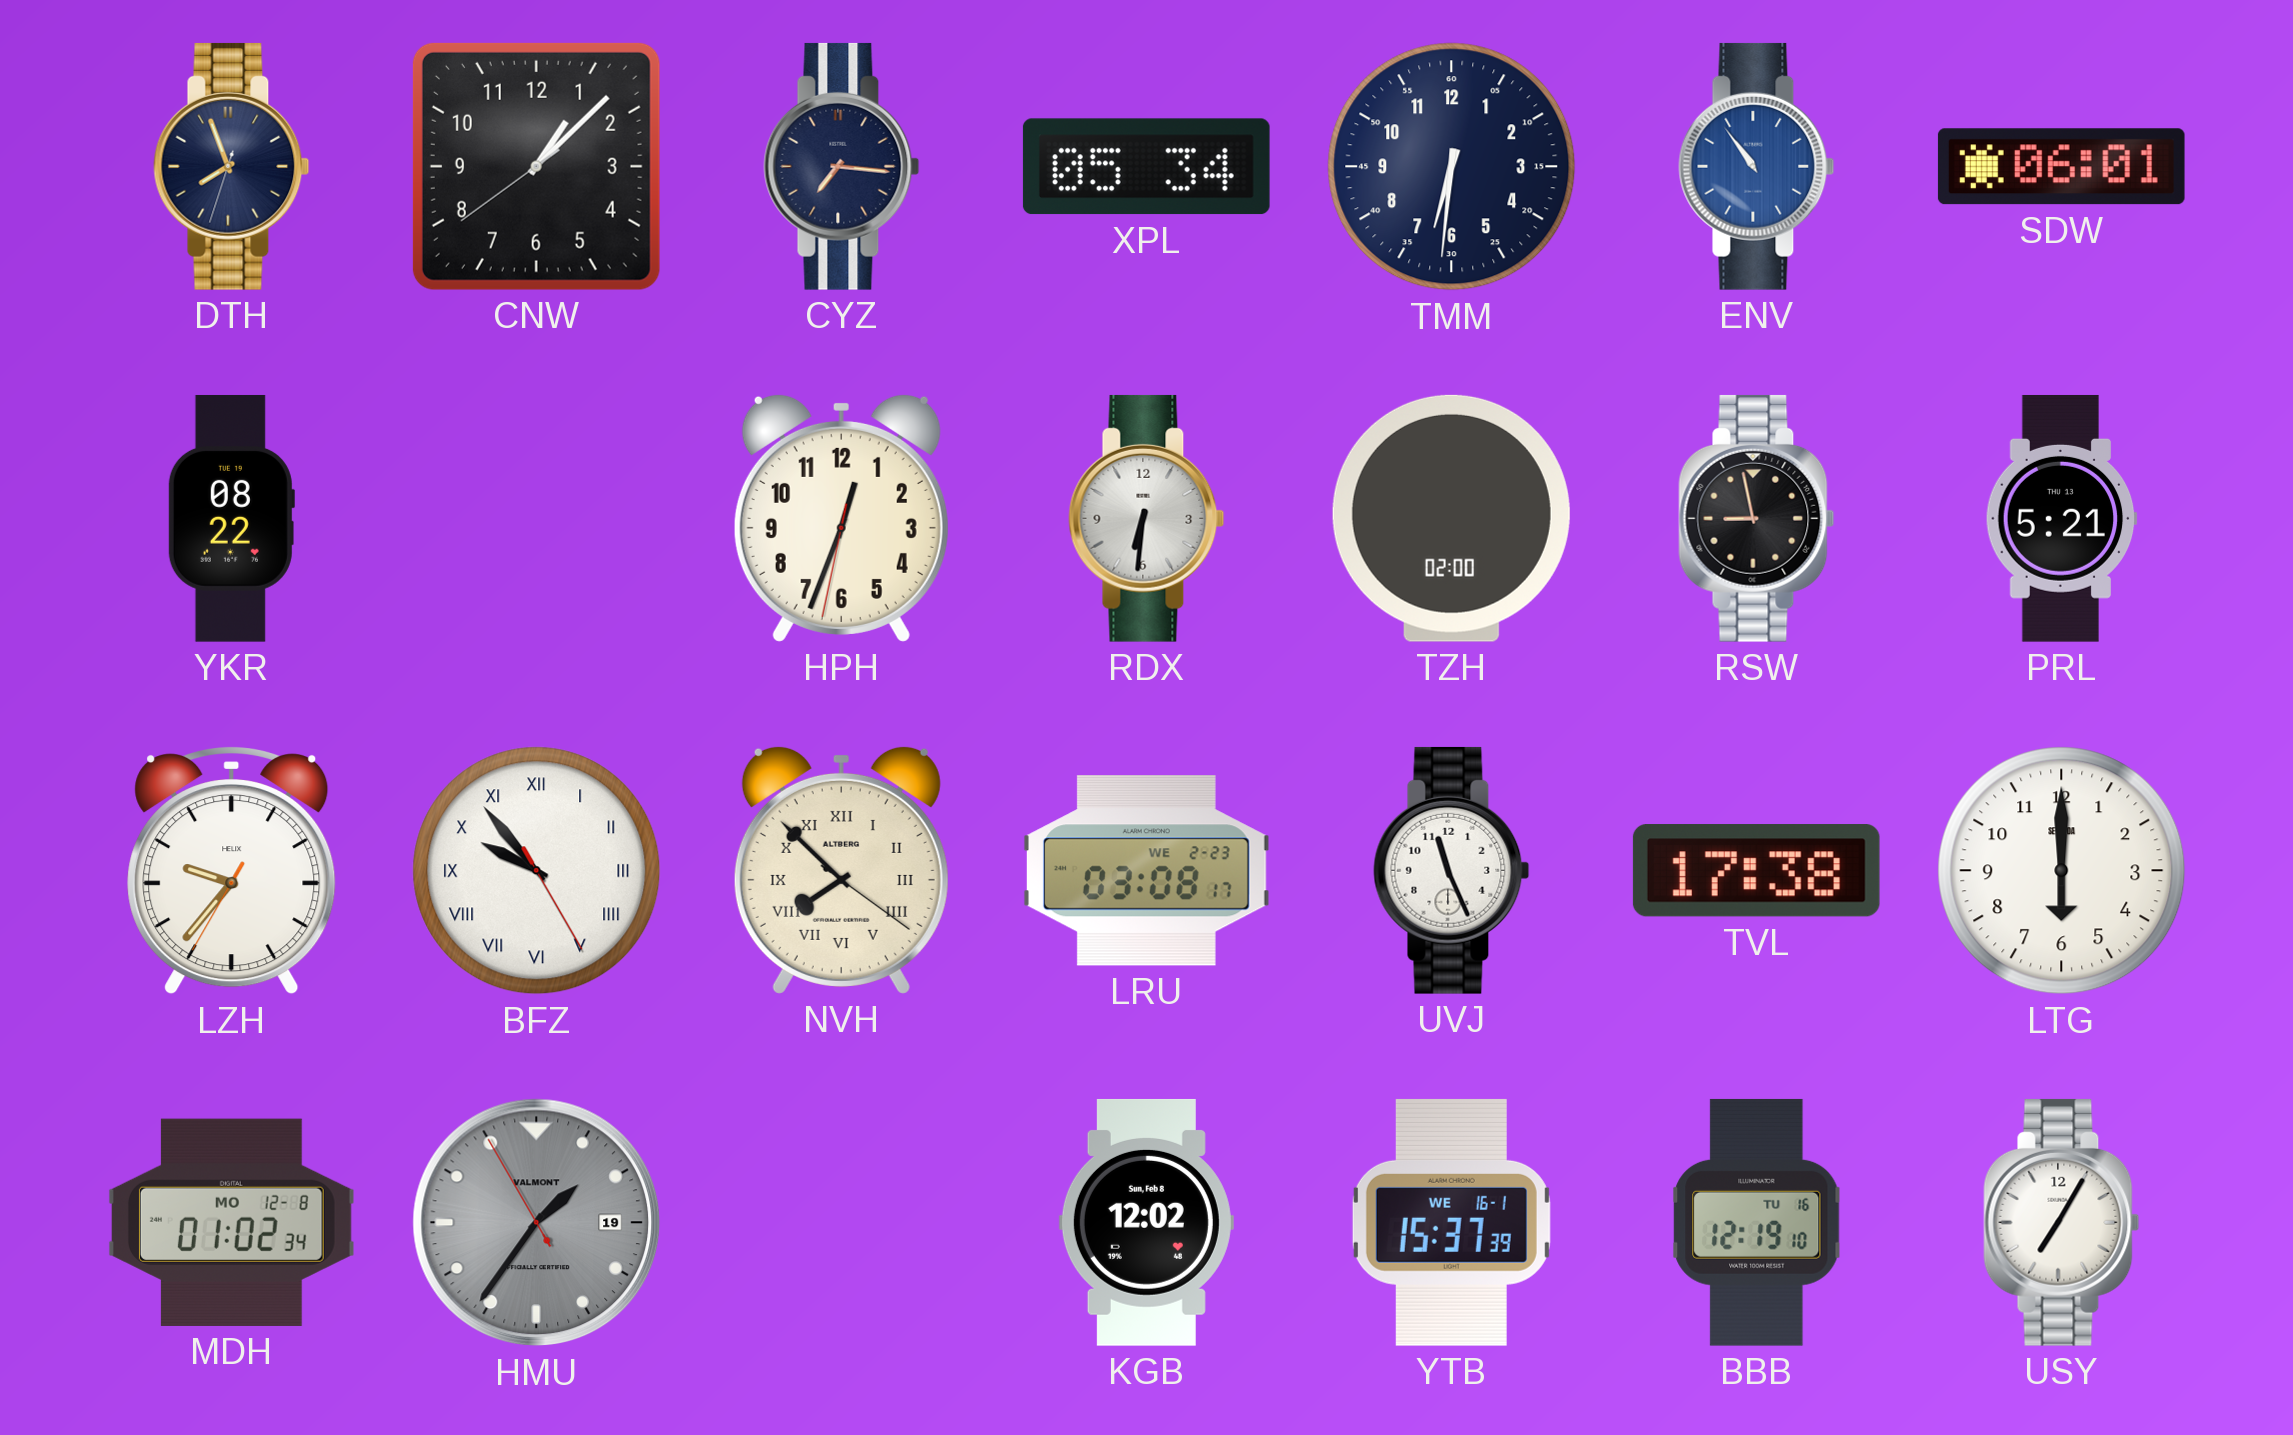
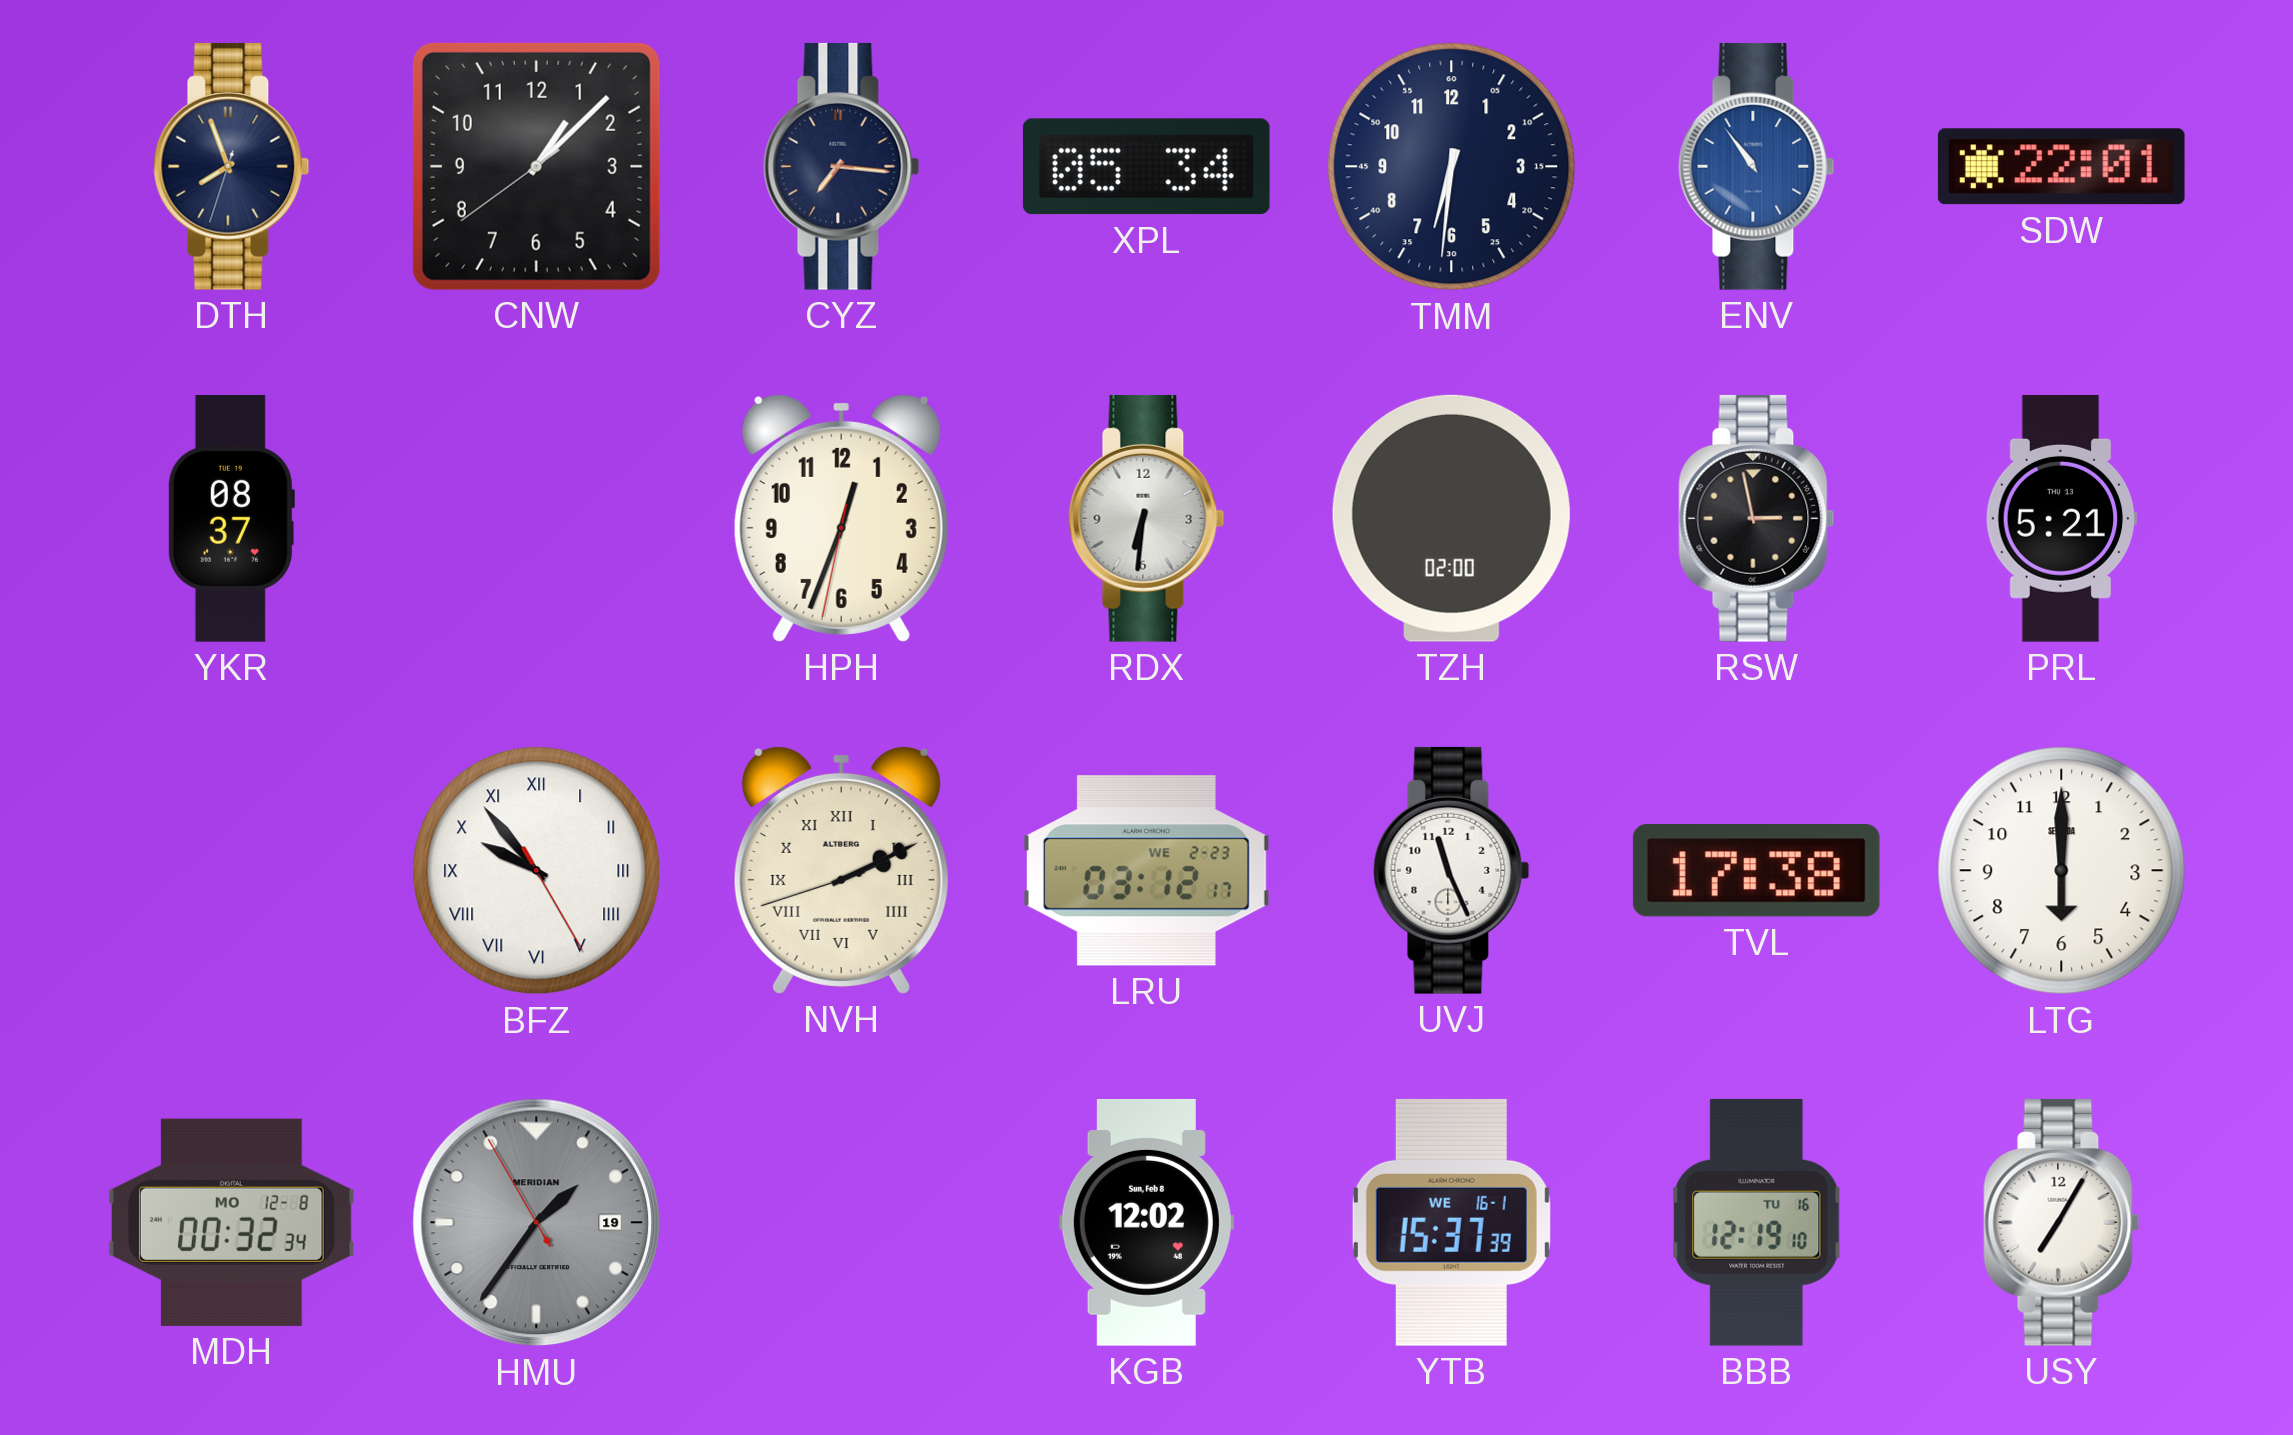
SDW: 06:01 -> 22:01
YKR: 08:22 -> 08:37
RSW: 8:58 -> 2:58
LZH: 9:36 -> none
NVH: 7:52 -> 2:10
LRU: 03:08 -> 03:12
MDH: 01:02 -> 00:32
HMU brand: VALMONT -> MERIDIAN
